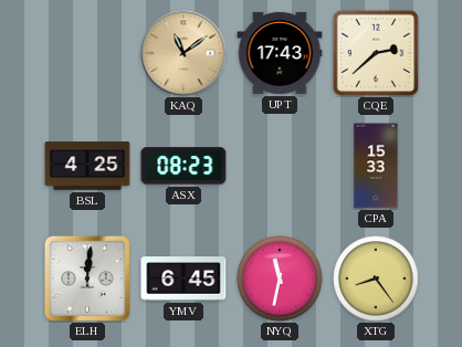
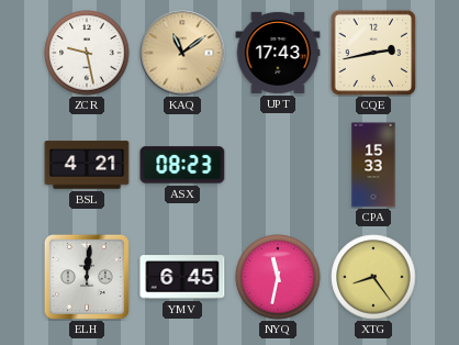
ZCR: none -> 9:28
CQE: 2:38 -> 2:43
BSL: 4:25 -> 4:21
